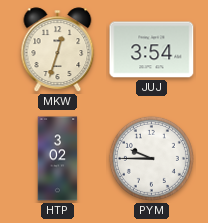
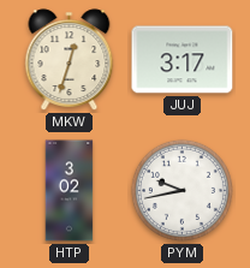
JUJ: 3:54 -> 3:17
PYM: 9:45 -> 9:43
